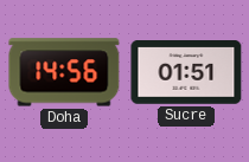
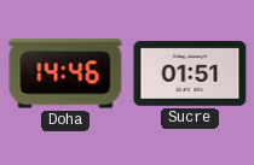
Doha: 14:56 -> 14:46
